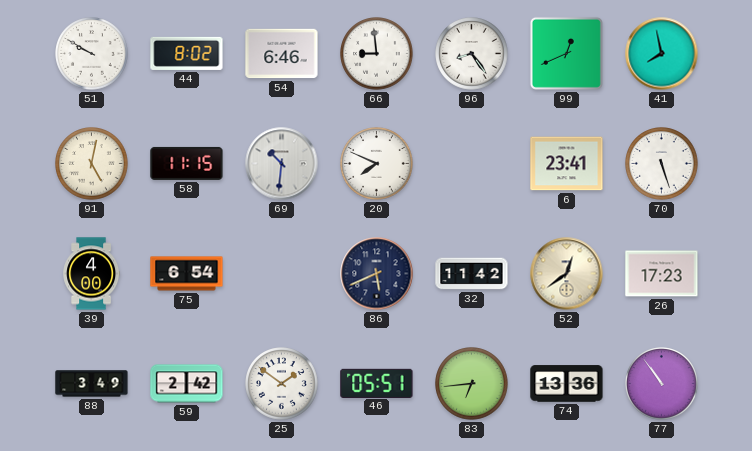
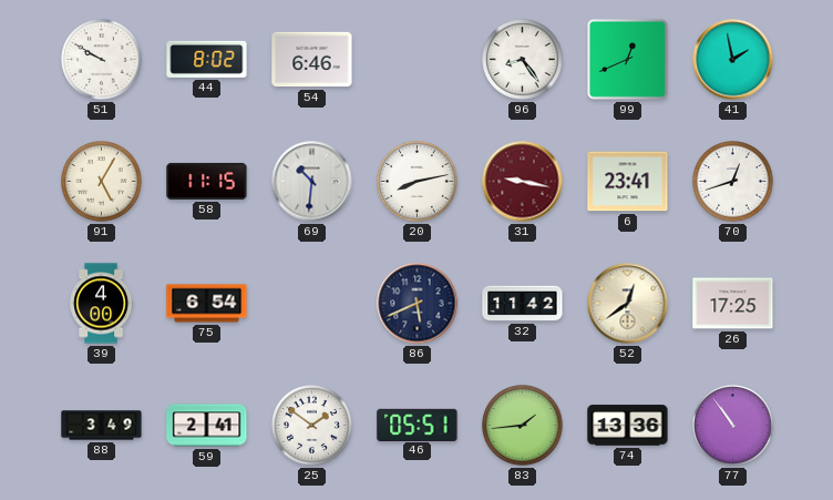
66: 8:59 -> none
41: 7:58 -> 1:58
91: 5:02 -> 5:05
20: 7:49 -> 8:13
31: none -> 9:17
70: 5:27 -> 12:42
26: 17:23 -> 17:25
59: 2:42 -> 2:41
83: 6:44 -> 1:44
